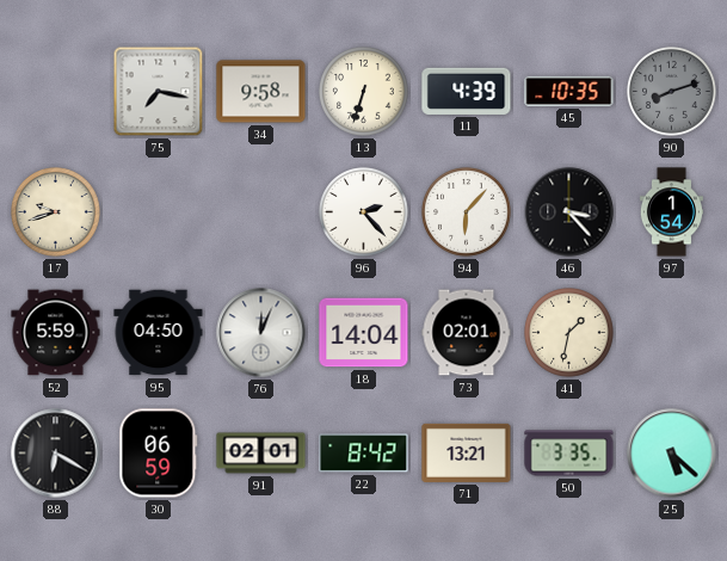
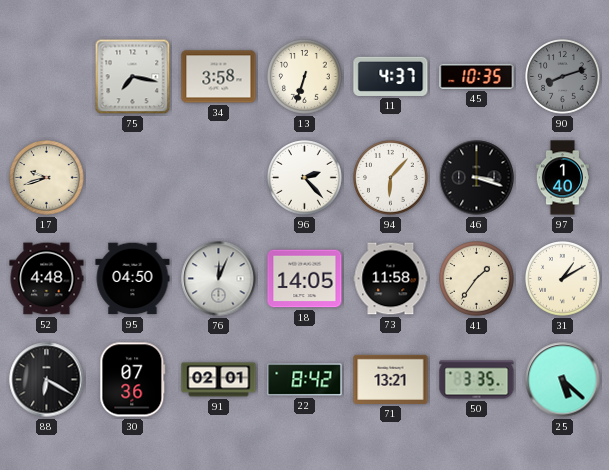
34: 9:58 -> 3:58
11: 4:39 -> 4:37
46: 3:23 -> 3:18
97: 1:54 -> 1:40
52: 5:59 -> 4:48
18: 14:04 -> 14:05
73: 02:01 -> 11:58
41: 1:32 -> 1:36
31: none -> 1:10
30: 06:59 -> 07:36
